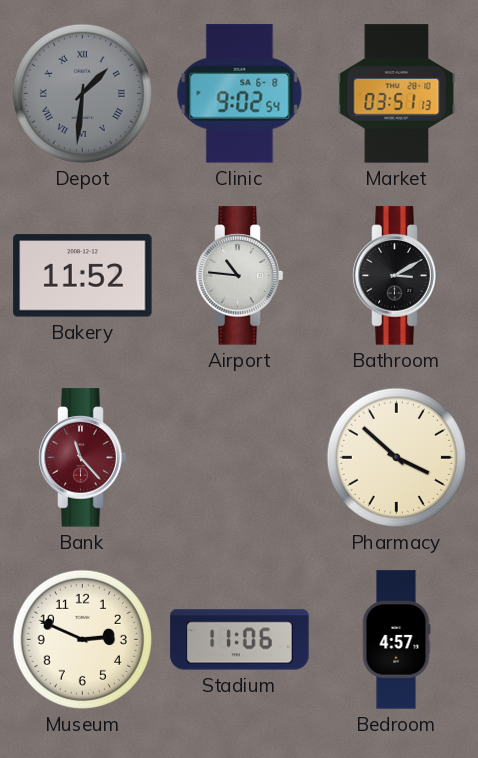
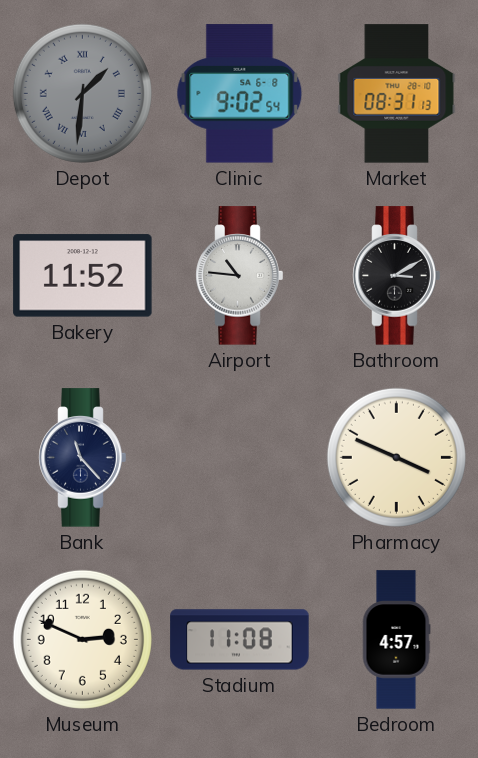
Market: 03:51 -> 08:31
Bank dial: burgundy -> navy
Pharmacy: 3:52 -> 3:49
Stadium: 11:06 -> 11:08
